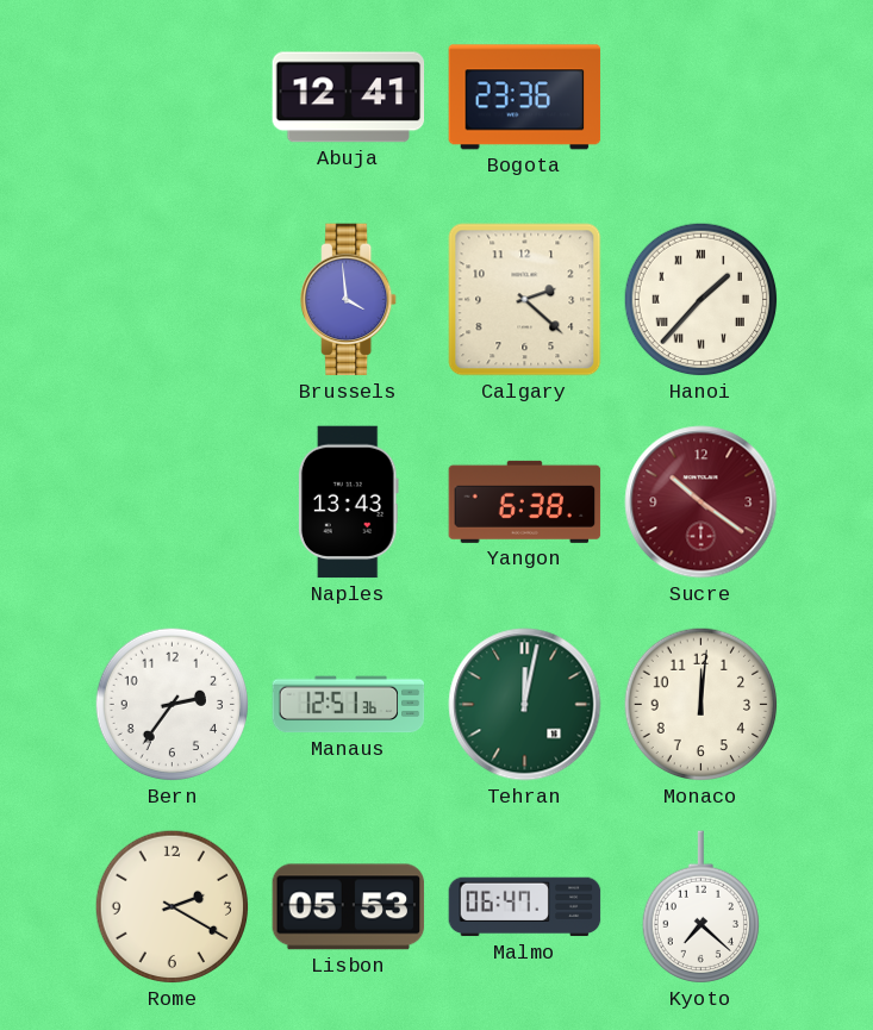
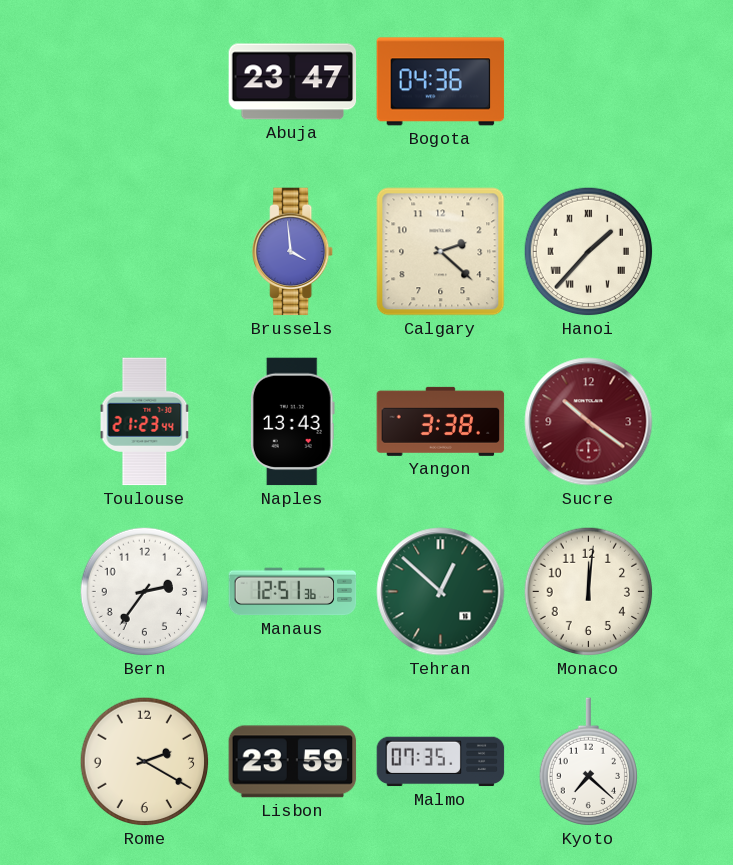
Abuja: 12:41 -> 23:47
Bogota: 23:36 -> 04:36
Toulouse: none -> 21:23
Yangon: 6:38 -> 3:38
Tehran: 12:02 -> 12:52
Lisbon: 05:53 -> 23:59
Malmo: 06:47 -> 07:35
